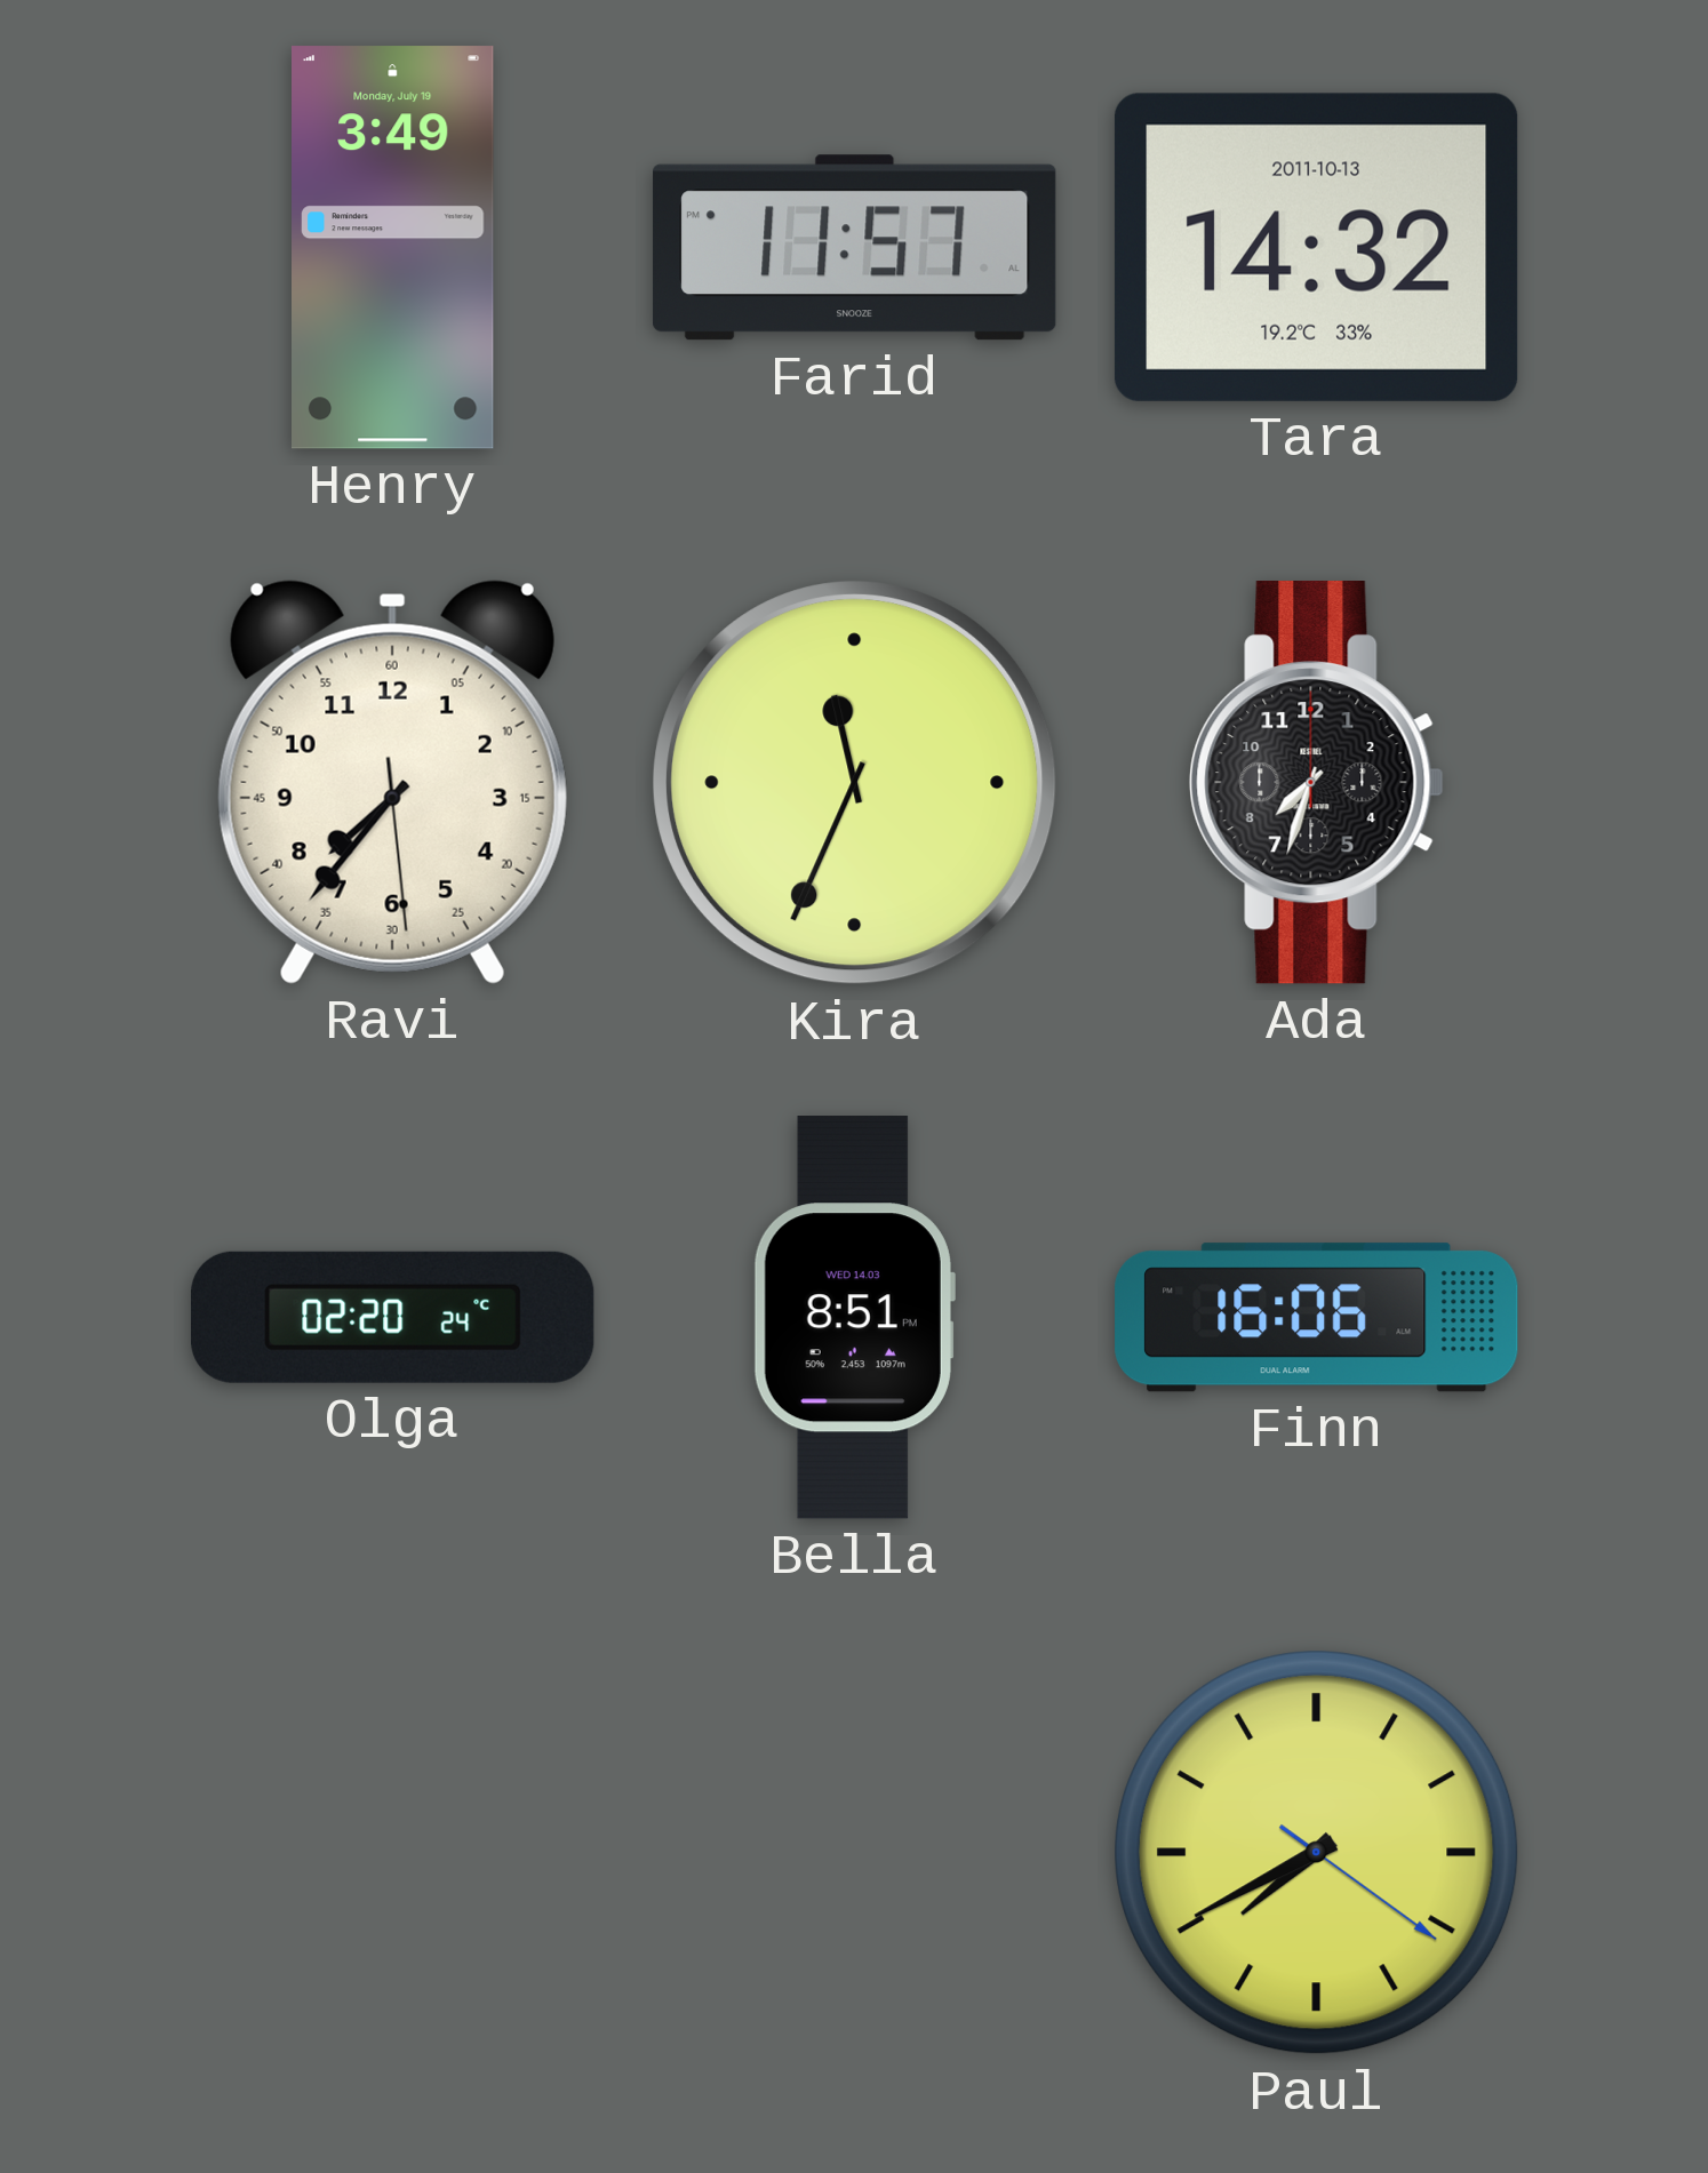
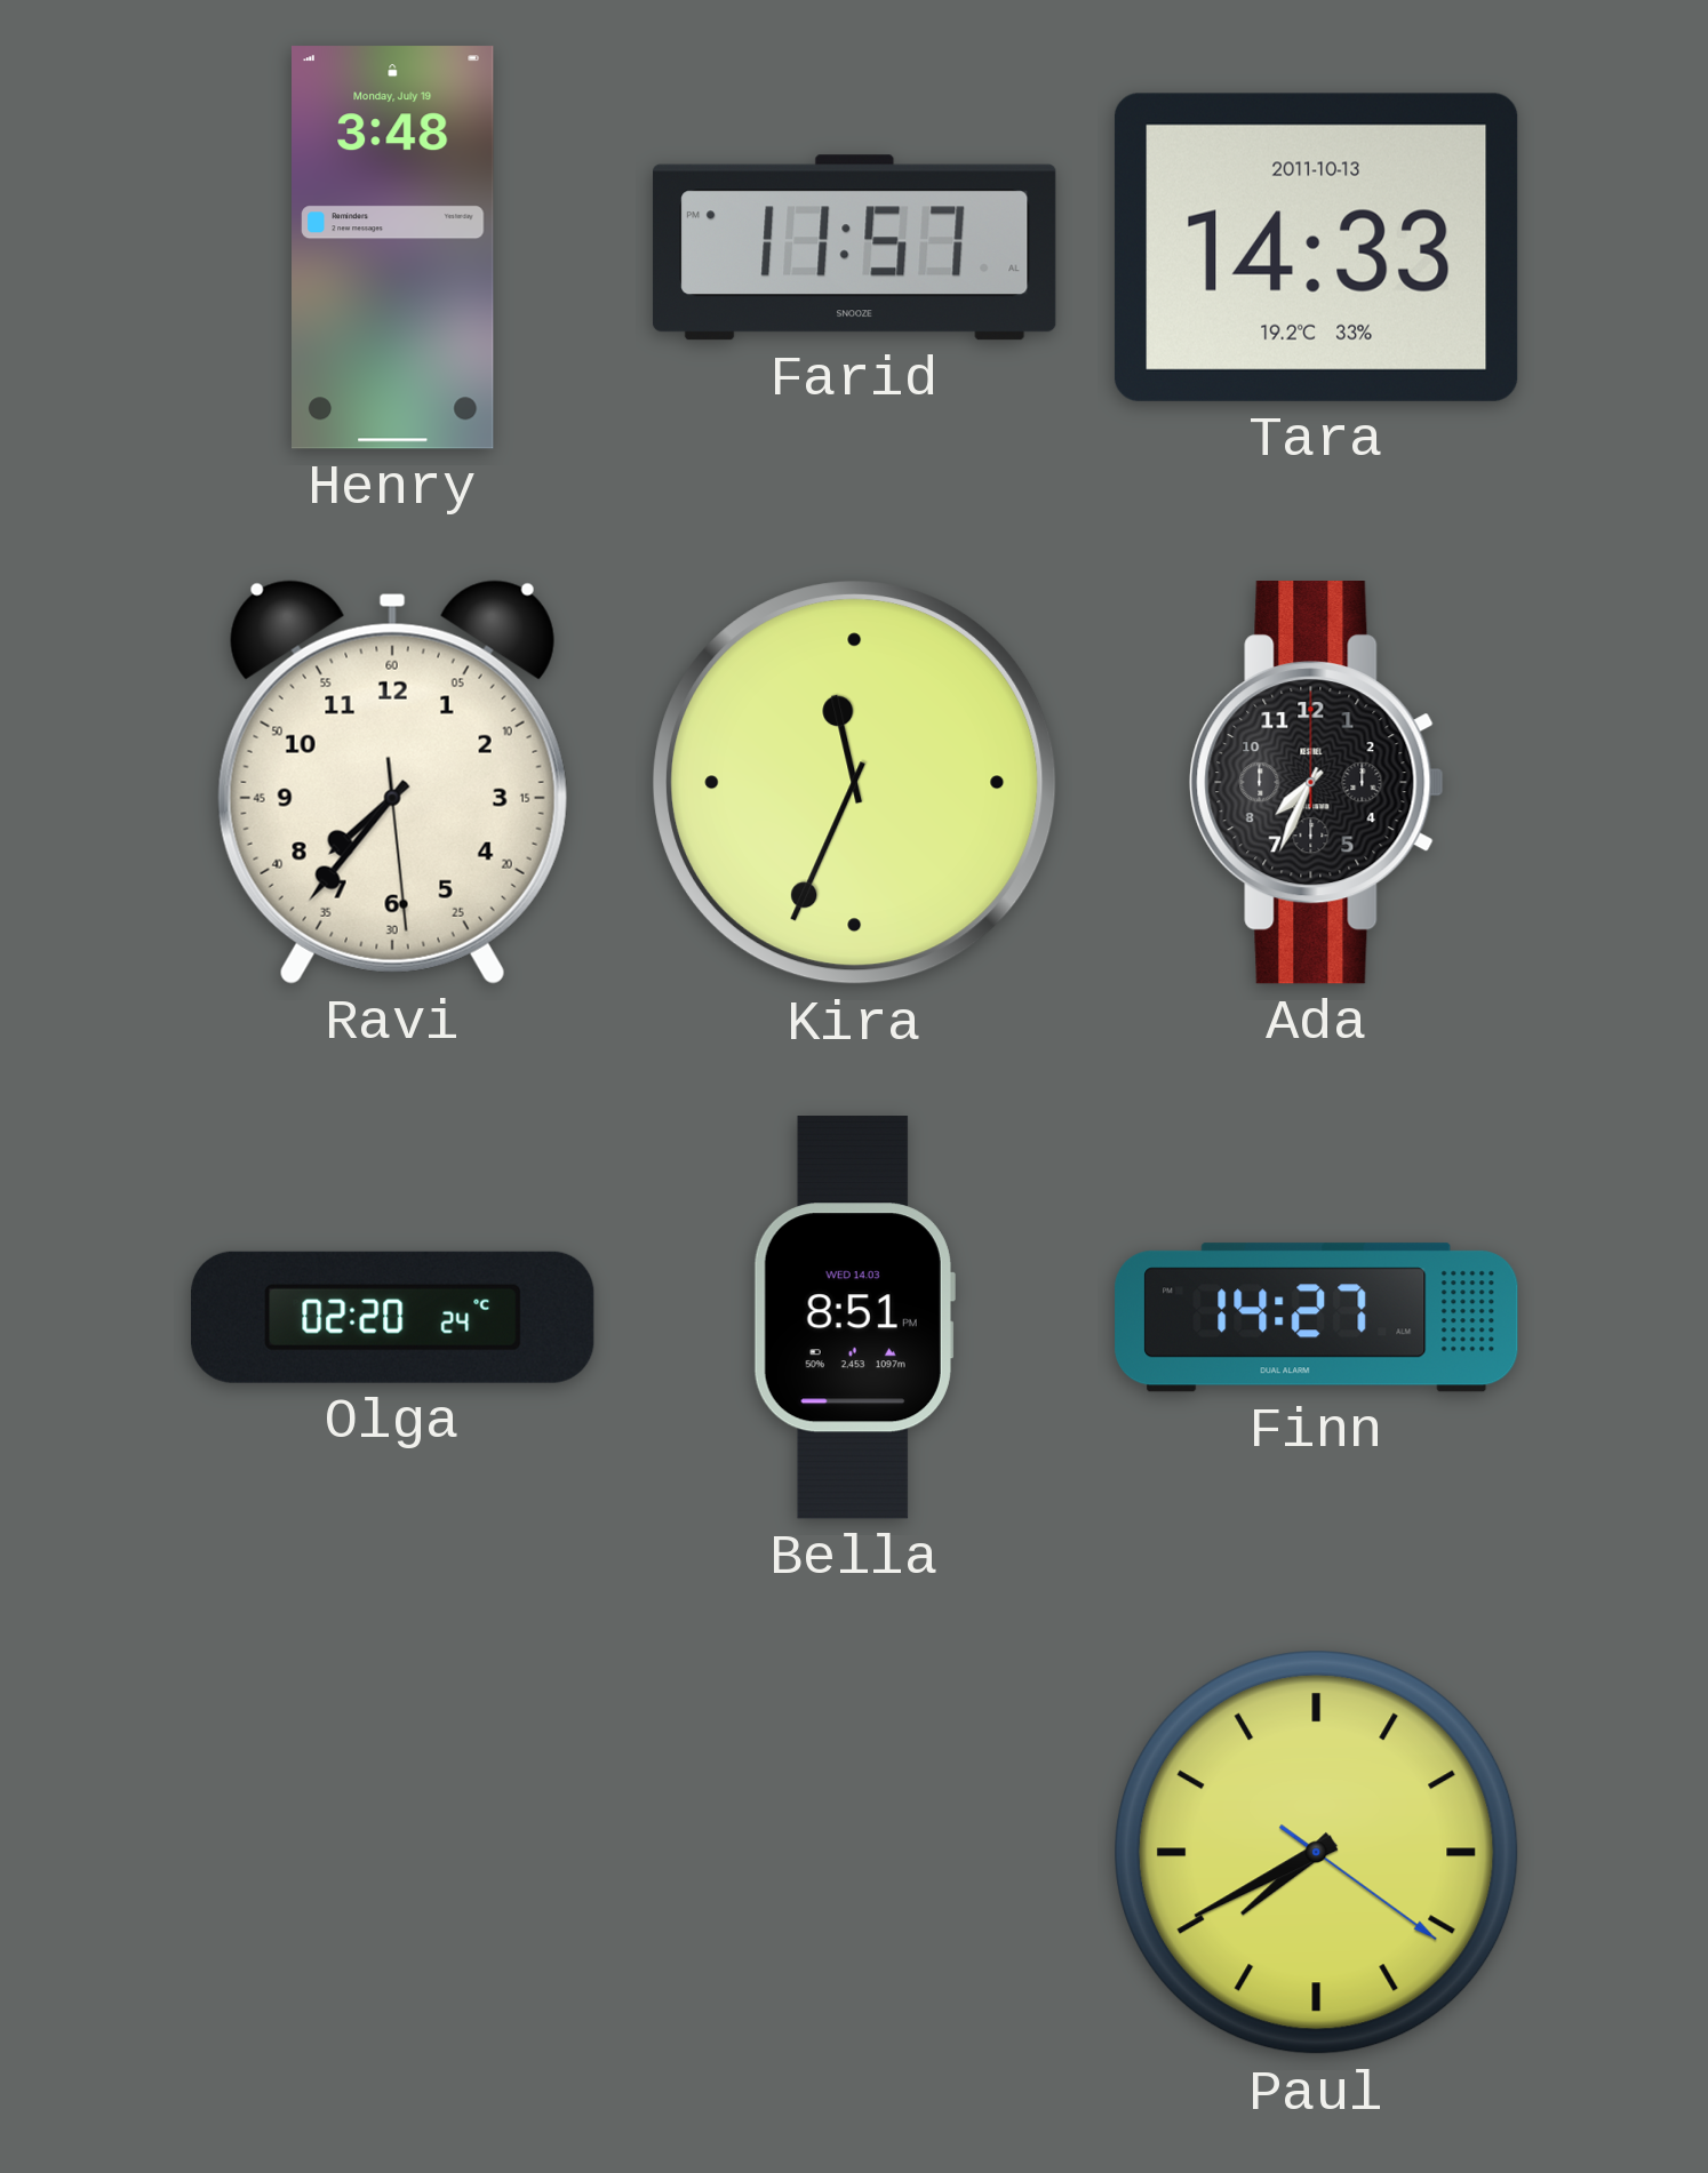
Henry: 3:49 -> 3:48
Tara: 14:32 -> 14:33
Ada: 7:33 -> 7:34
Finn: 16:06 -> 14:27
